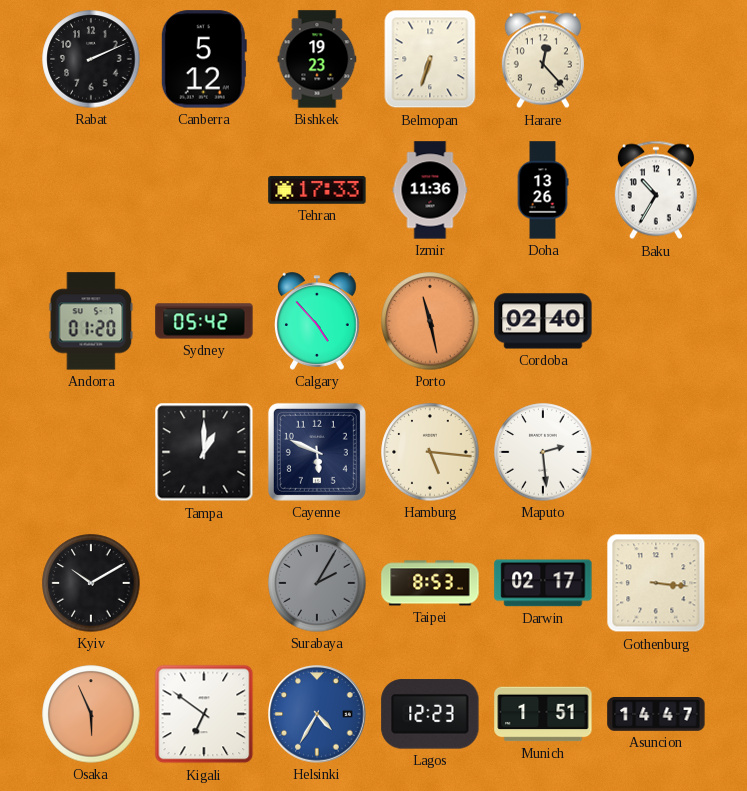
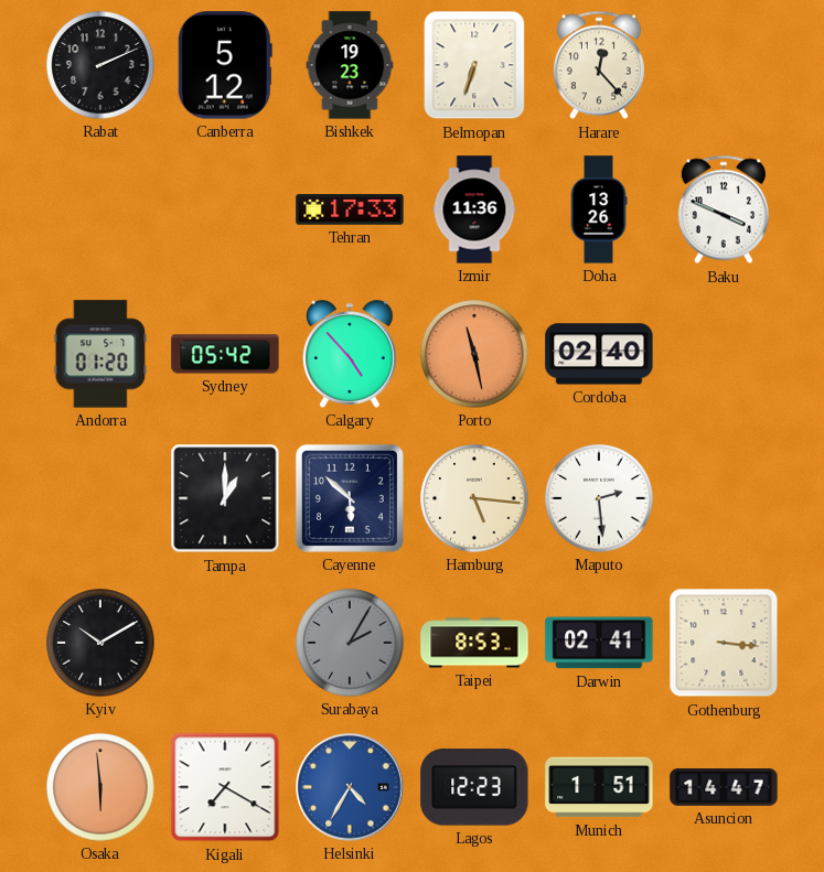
Baku: 10:35 -> 3:49
Cayenne: 5:49 -> 5:52
Darwin: 02:17 -> 02:41
Osaka: 5:56 -> 5:59
Kigali: 6:51 -> 7:20
